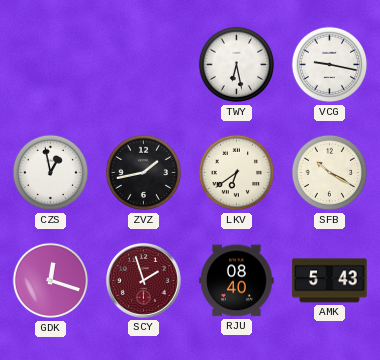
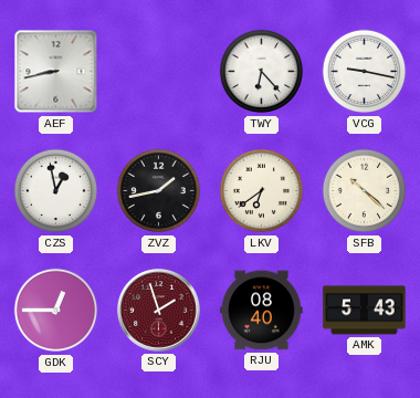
AEF: none -> 8:43
TWY: 6:28 -> 6:23
SFB: 10:20 -> 10:22
GDK: 12:18 -> 12:45
